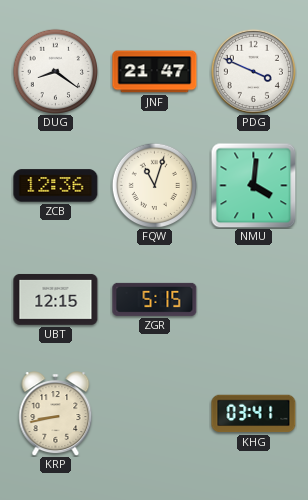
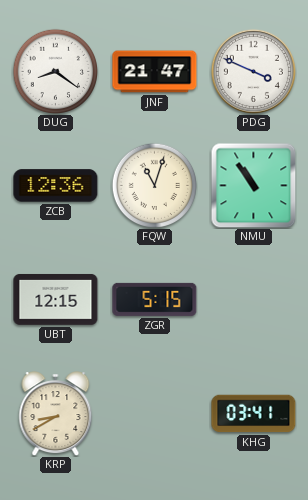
NMU: 4:01 -> 10:54
KRP: 8:43 -> 8:40
